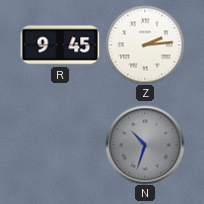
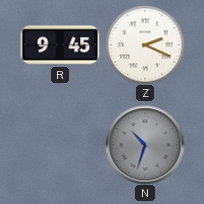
Z: 2:14 -> 2:19
